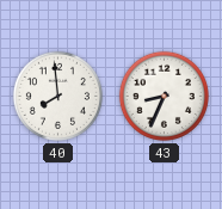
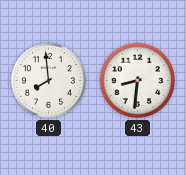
43: 8:34 -> 8:31
